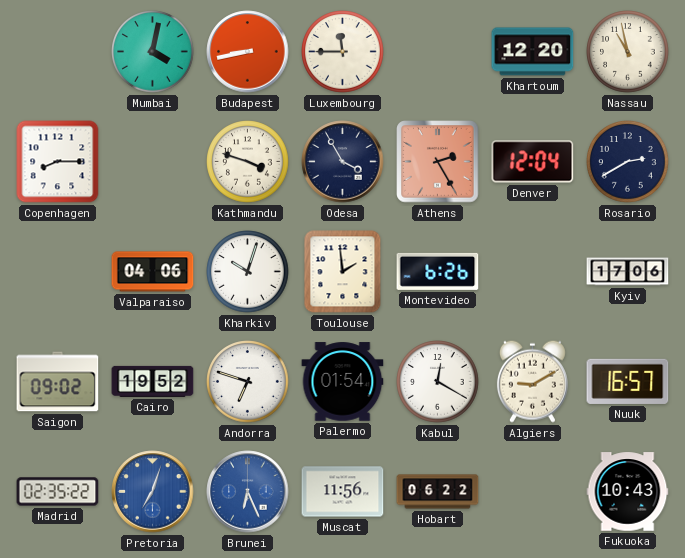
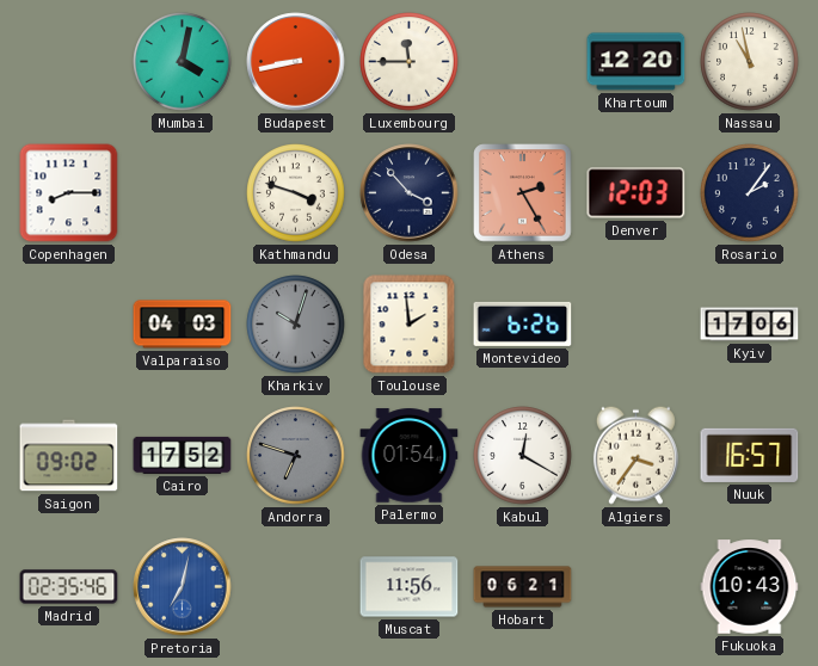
Odesa: 3:55 -> 3:53
Denver: 12:04 -> 12:03
Rosario: 2:40 -> 2:06
Valparaiso: 04:06 -> 04:03
Kharkiv dial: white -> grey
Cairo: 19:52 -> 17:52
Andorra dial: white -> grey
Algiers: 9:10 -> 3:36
Madrid: 02:35:22 -> 02:35:46
Pretoria: 7:03 -> 7:02
Brunei: 6:26 -> none
Hobart: 06:22 -> 06:21
